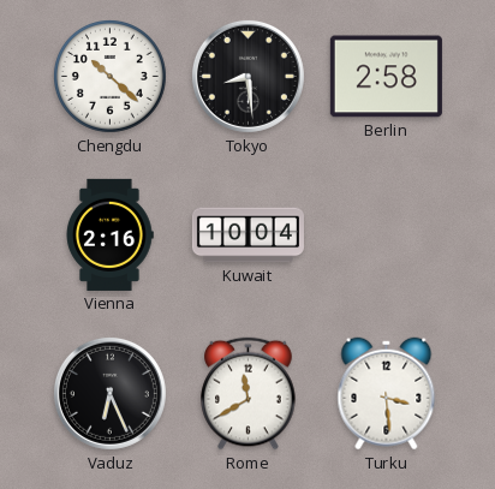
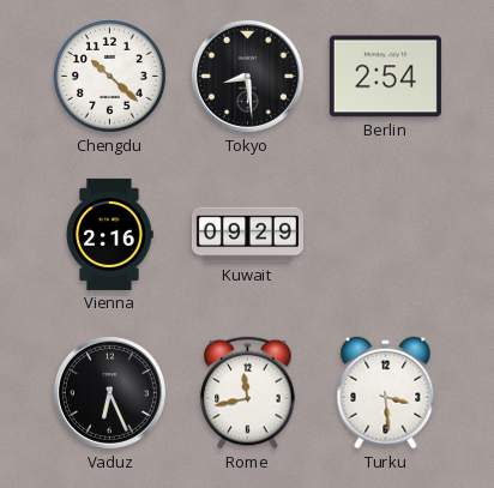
Berlin: 2:58 -> 2:54
Kuwait: 10:04 -> 09:29
Rome: 11:40 -> 11:43
